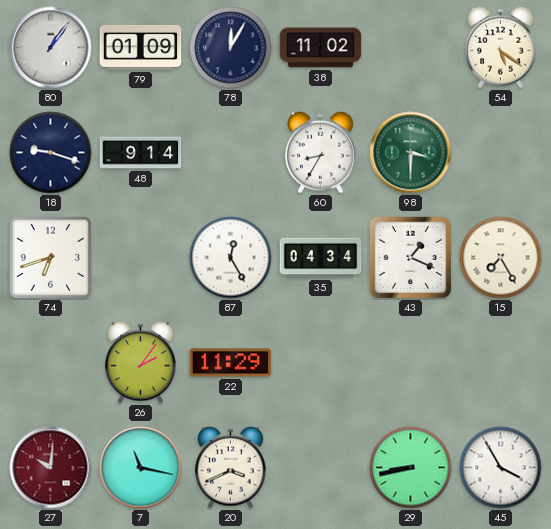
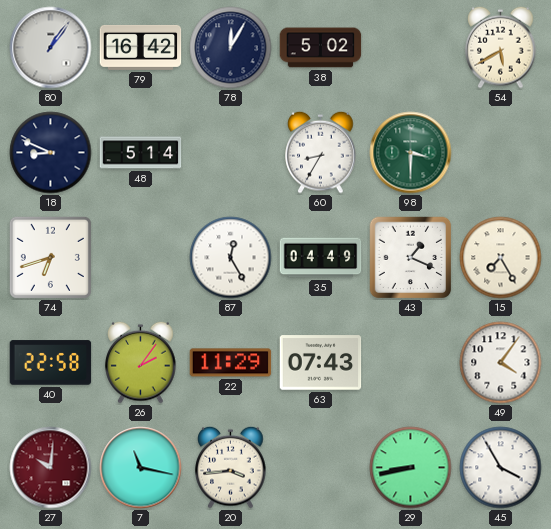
79: 01:09 -> 16:42
38: 11:02 -> 5:02
54: 5:21 -> 5:40
18: 9:18 -> 8:49
48: 9:14 -> 5:14
35: 04:34 -> 04:49
40: none -> 22:58
63: none -> 07:43
49: none -> 4:06
20: 3:41 -> 3:44
